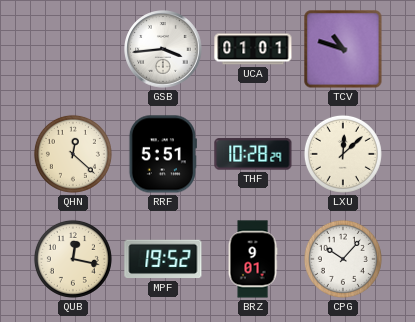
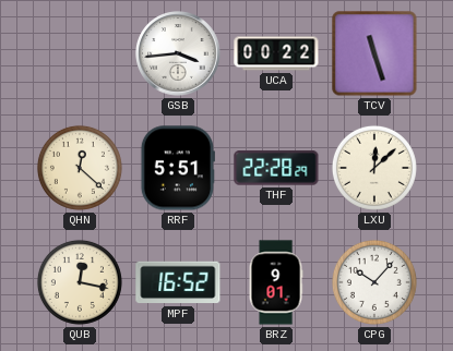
UCA: 01:01 -> 00:22
TCV: 10:48 -> 11:27
THF: 10:28 -> 22:28
MPF: 19:52 -> 16:52
